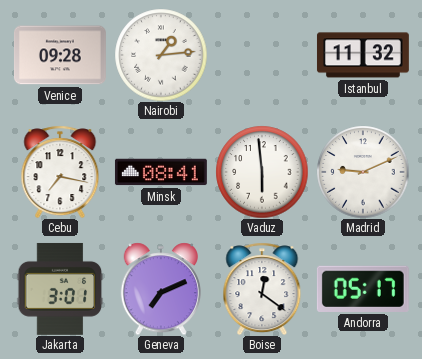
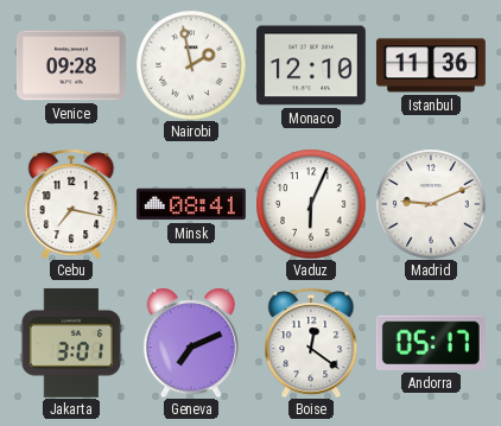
Nairobi: 1:14 -> 1:58
Monaco: none -> 12:10
Istanbul: 11:32 -> 11:36
Vaduz: 5:59 -> 6:04
